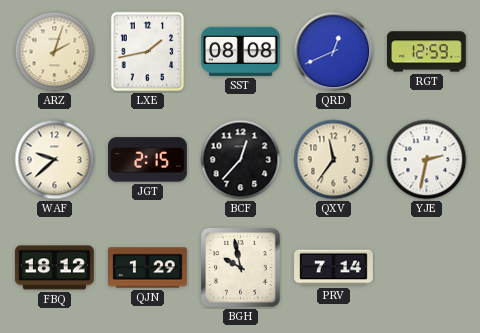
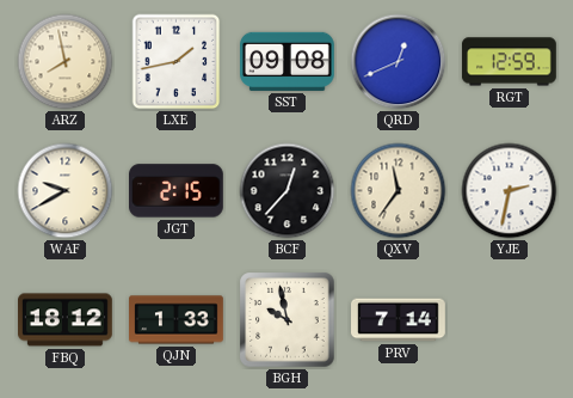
ARZ: 2:03 -> 7:58
SST: 08:08 -> 09:08
WAF: 9:38 -> 9:40
QJN: 1:29 -> 1:33
